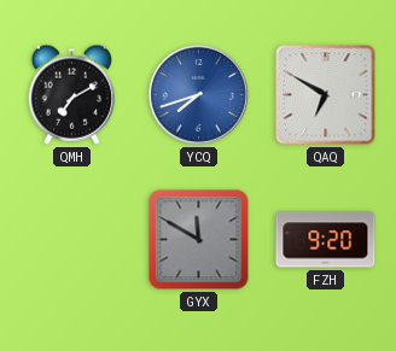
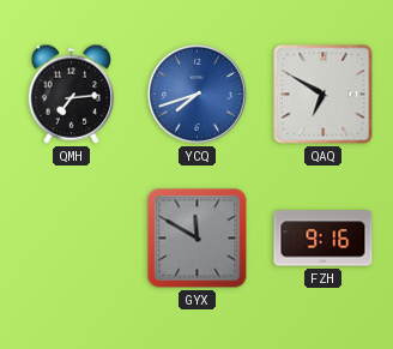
QMH: 7:10 -> 7:14
FZH: 9:20 -> 9:16
